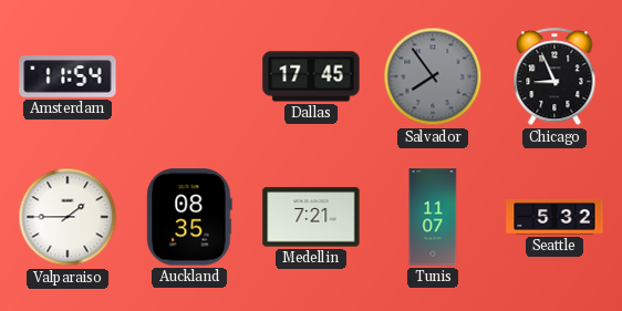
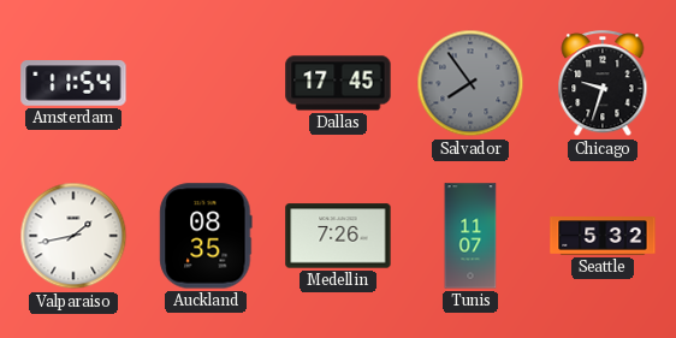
Chicago: 8:56 -> 9:33
Valparaiso: 1:45 -> 1:43
Medellin: 7:21 -> 7:26
